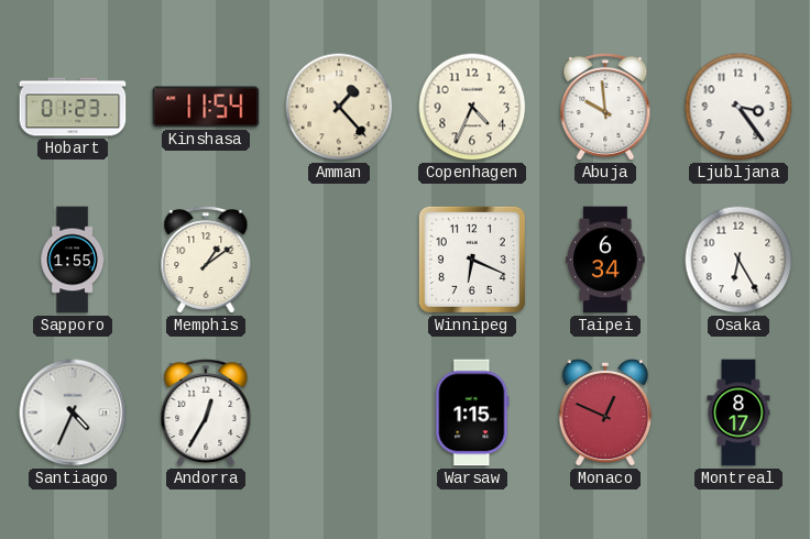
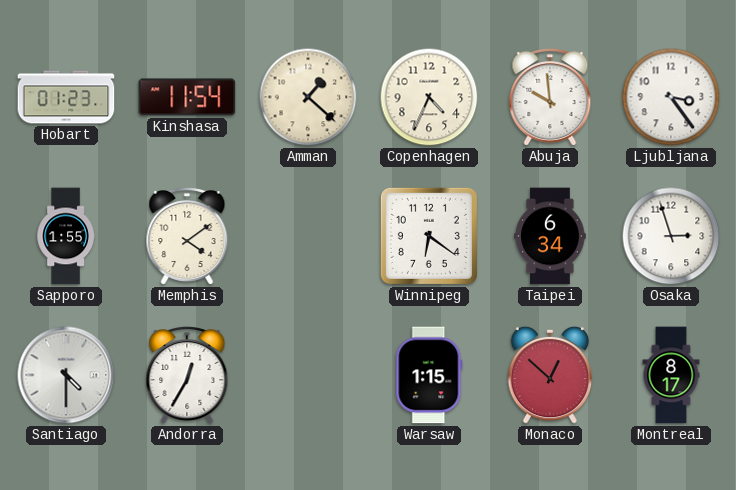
Amman: 1:23 -> 1:22
Memphis: 1:09 -> 4:09
Winnipeg: 6:19 -> 6:21
Osaka: 6:25 -> 2:57
Santiago: 4:34 -> 4:30
Monaco: 12:49 -> 12:52
